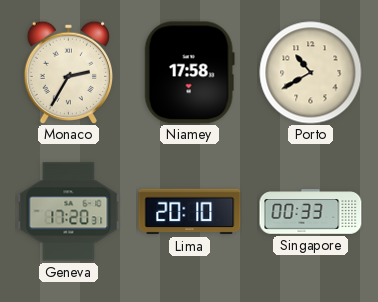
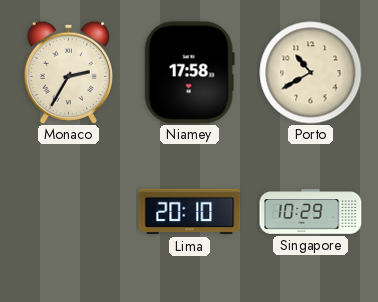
Geneva: 17:20 -> none
Singapore: 00:33 -> 10:29
